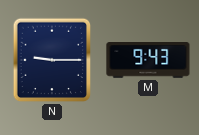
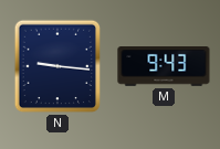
N: 9:15 -> 9:16
